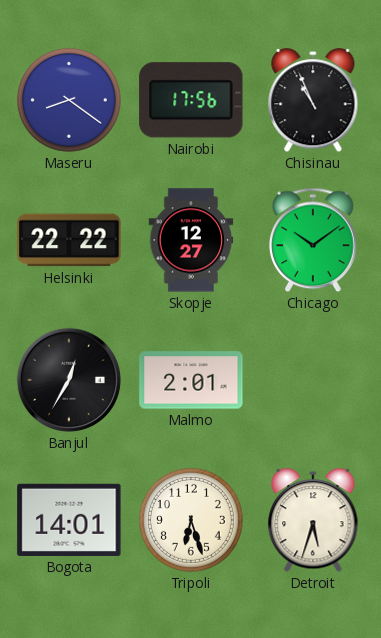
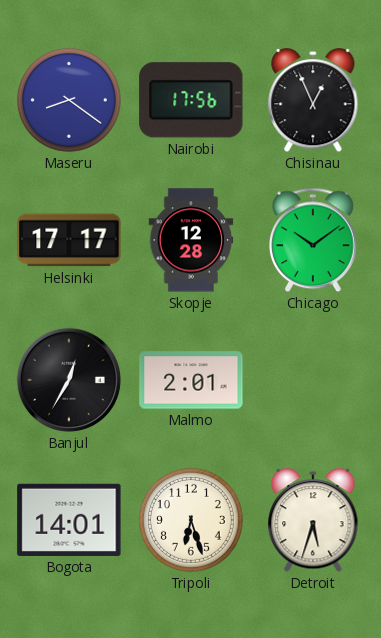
Chisinau: 10:56 -> 12:56
Helsinki: 22:22 -> 17:17
Skopje: 12:27 -> 12:28
